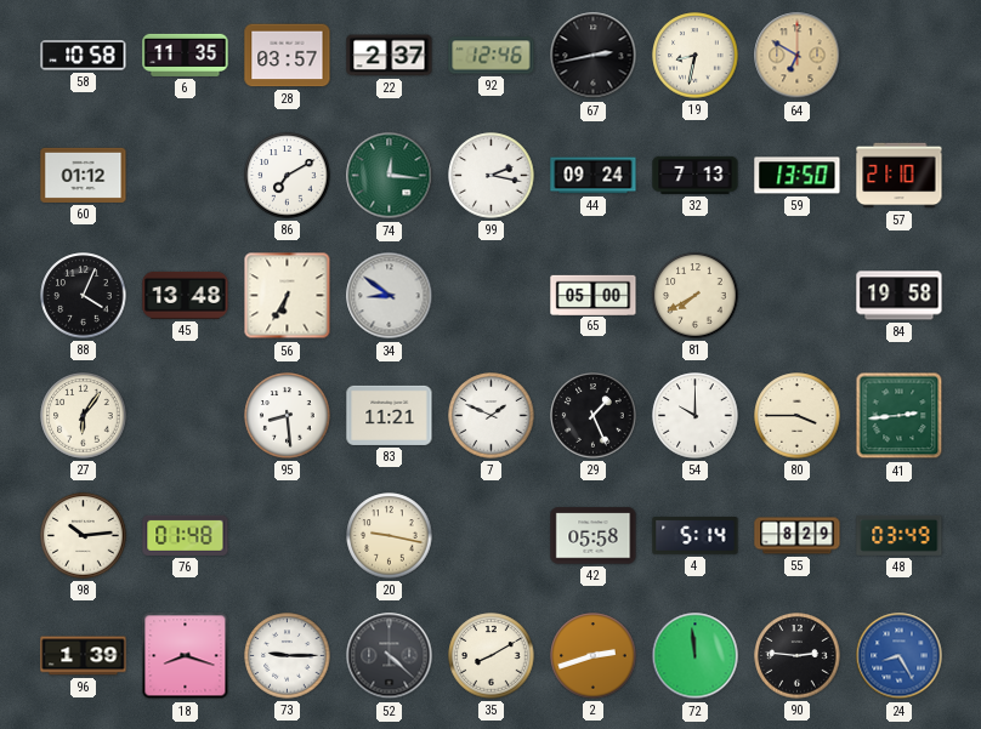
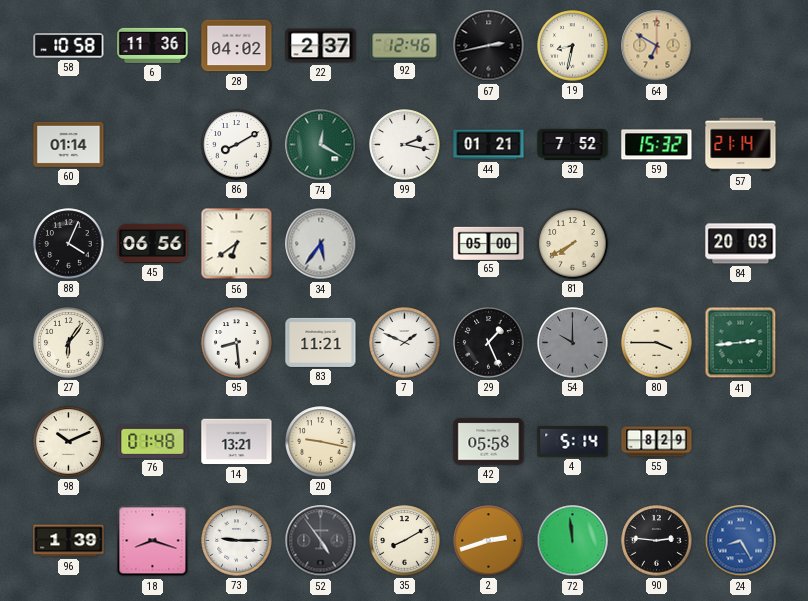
6: 11:35 -> 11:36
28: 03:57 -> 04:02
60: 01:12 -> 01:14
86: 7:10 -> 8:10
74: 12:16 -> 12:20
44: 09:24 -> 01:21
32: 7:13 -> 7:52
59: 13:50 -> 15:32
57: 21:10 -> 21:14
45: 13:48 -> 06:56
56: 6:35 -> 6:39
34: 8:51 -> 5:36
84: 19:58 -> 20:03
54 dial: white -> grey
98: 10:14 -> 10:11
14: none -> 13:21
48: 03:49 -> none
52: 4:22 -> 4:54
